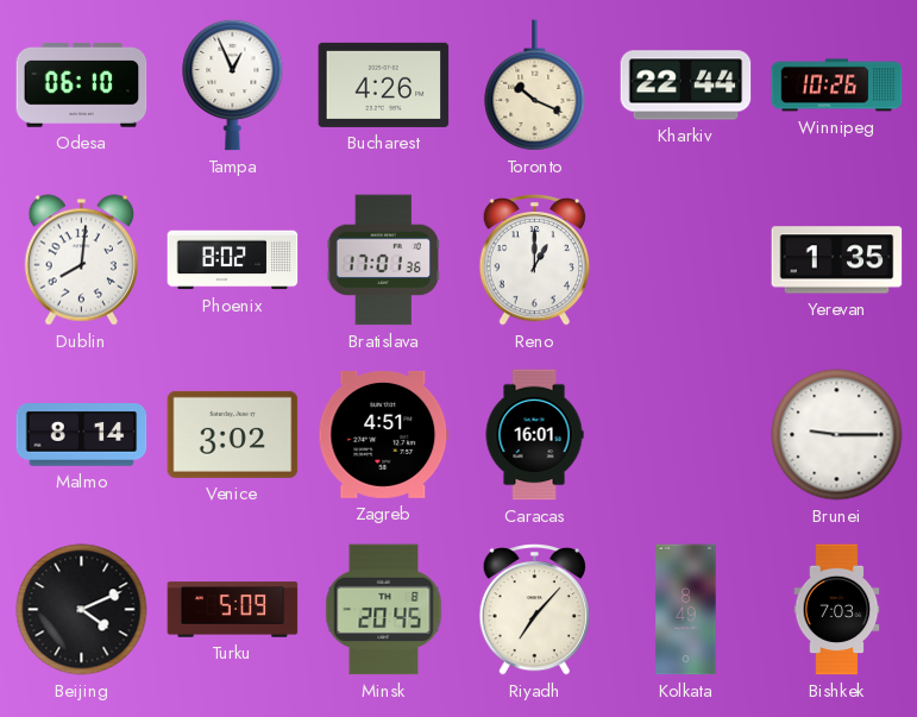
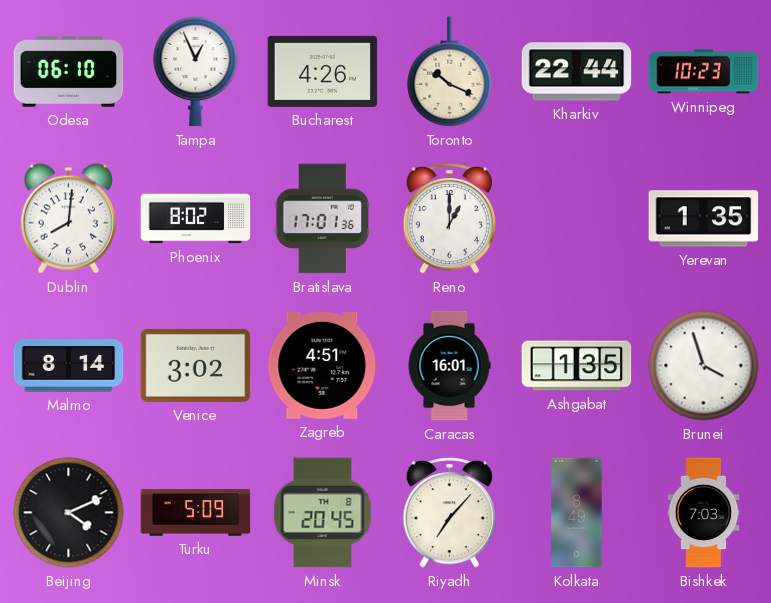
Winnipeg: 10:26 -> 10:23
Ashgabat: none -> 1:35
Brunei: 9:15 -> 3:57
